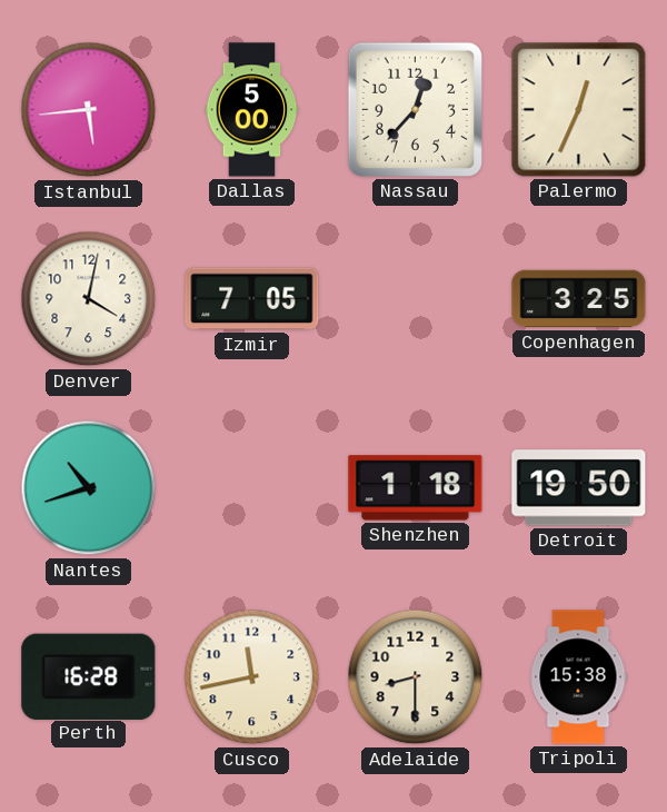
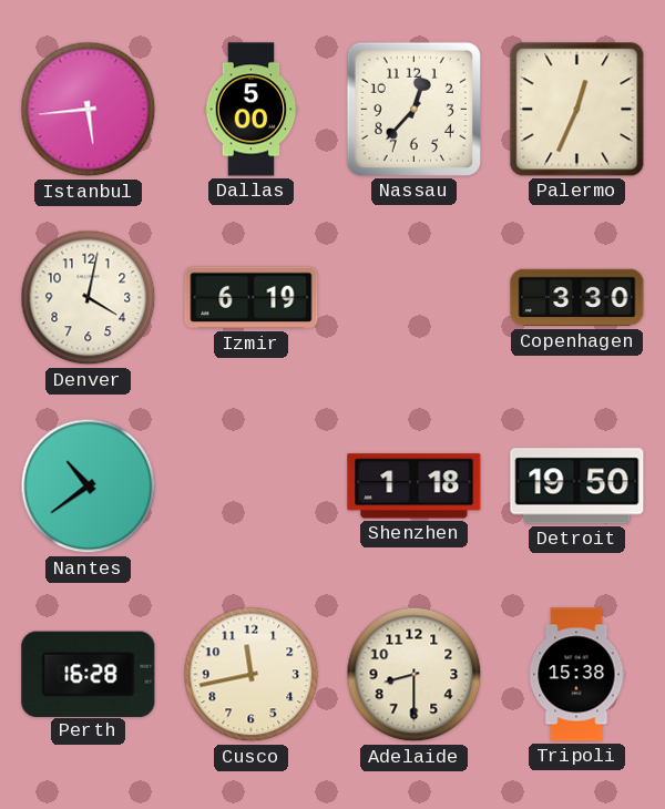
Izmir: 7:05 -> 6:19
Copenhagen: 3:25 -> 3:30
Nantes: 10:42 -> 10:39
